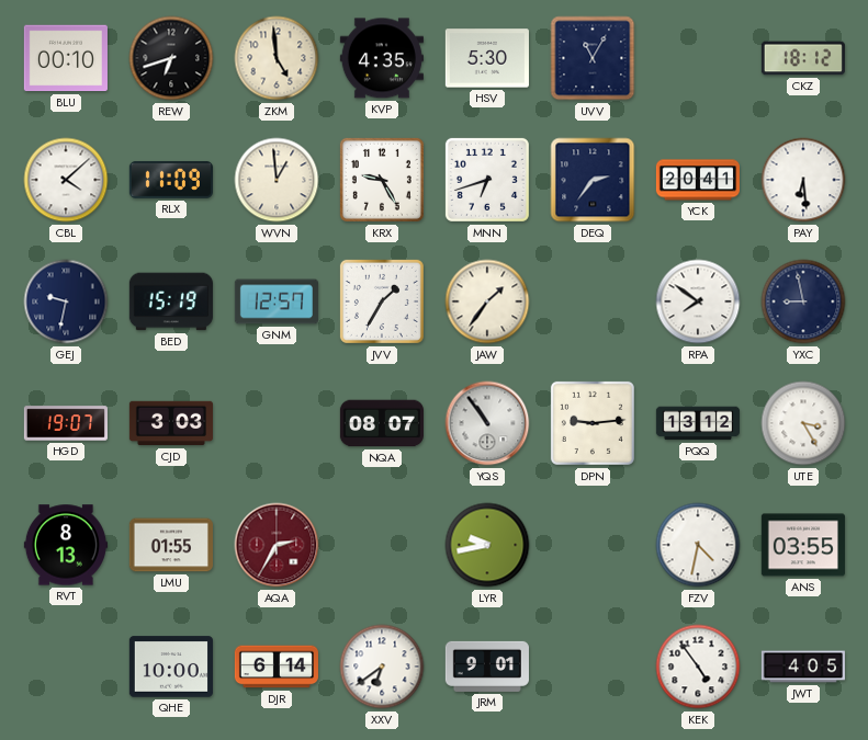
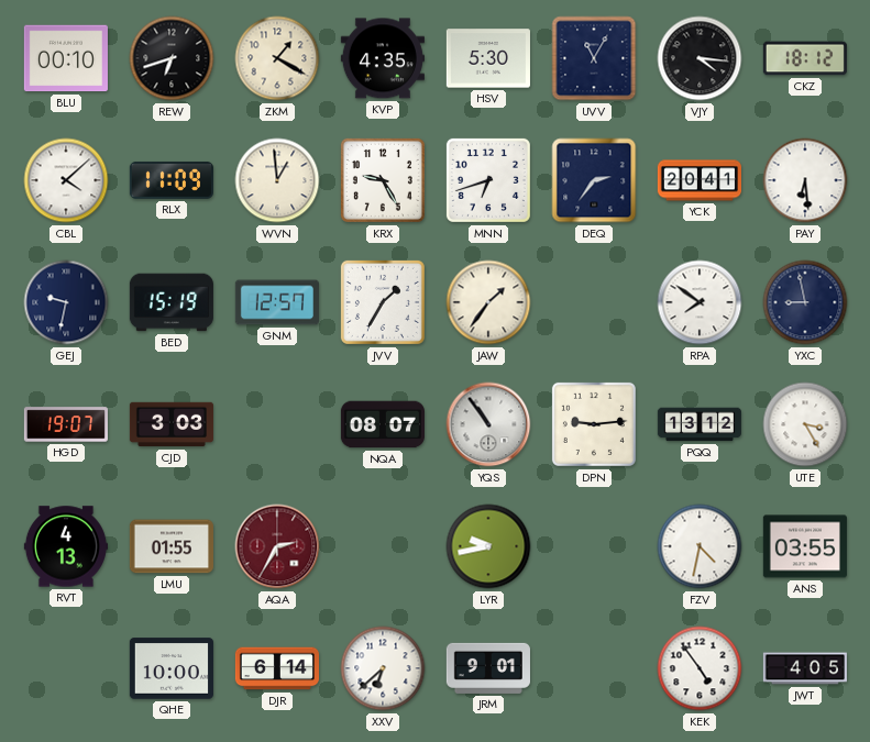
ZKM: 4:59 -> 1:20
VJY: none -> 4:16
RVT: 8:13 -> 4:13
XXV: 6:39 -> 6:38
